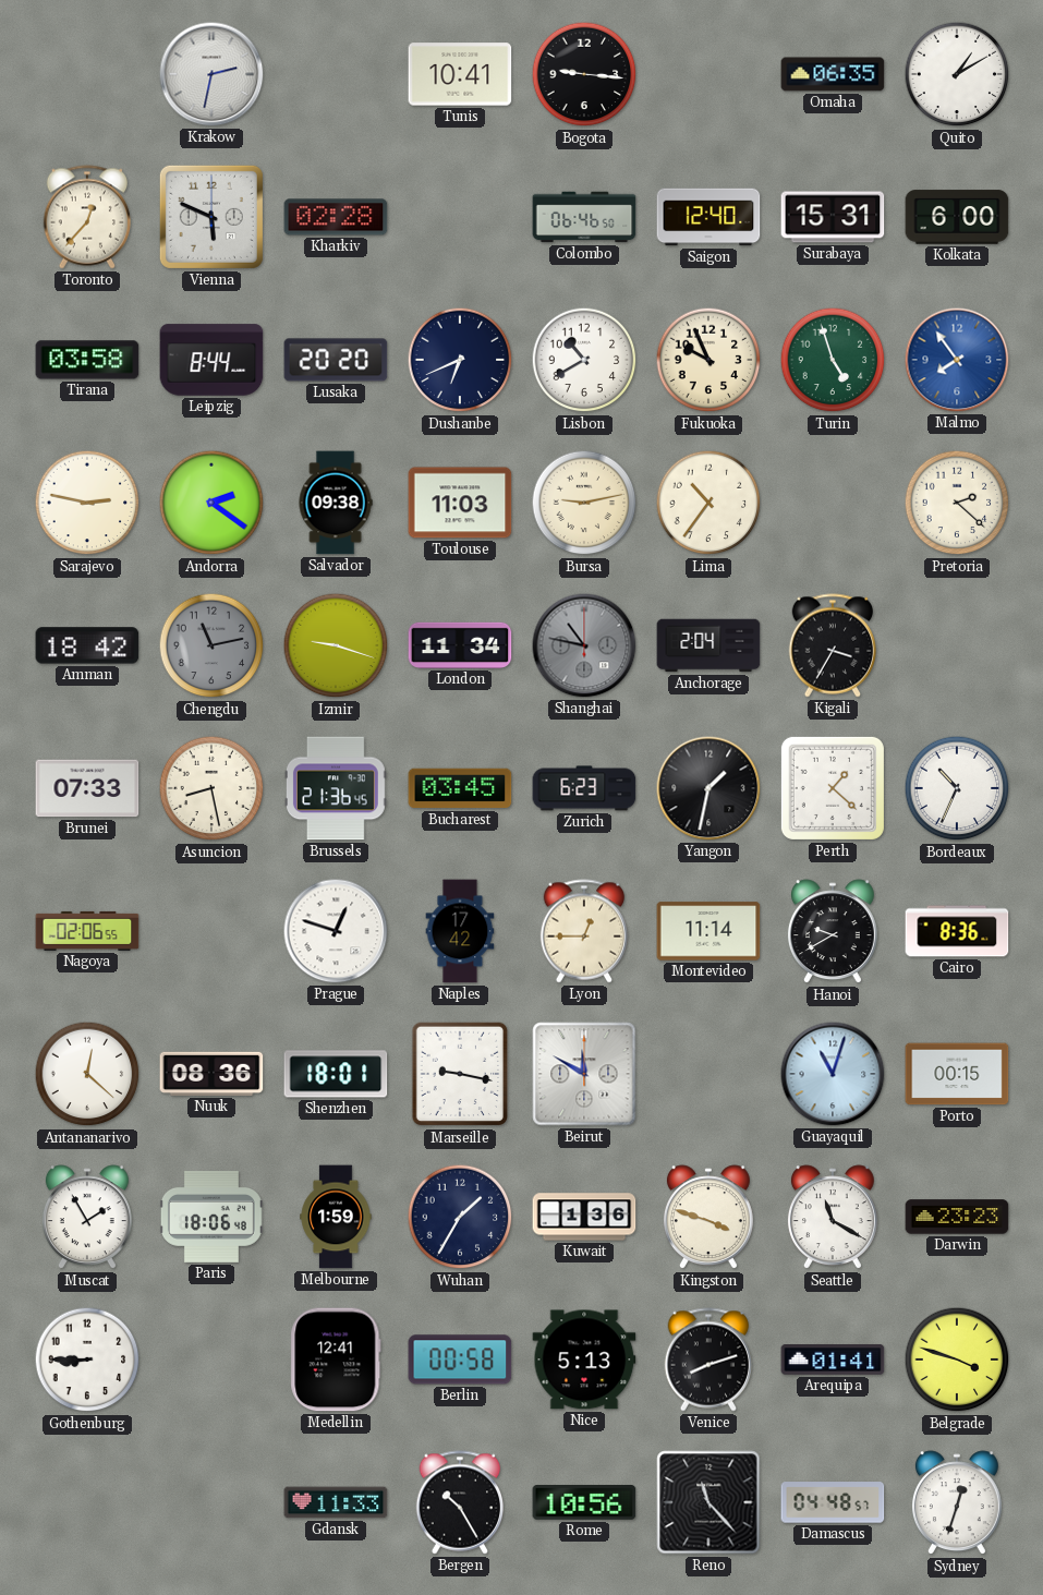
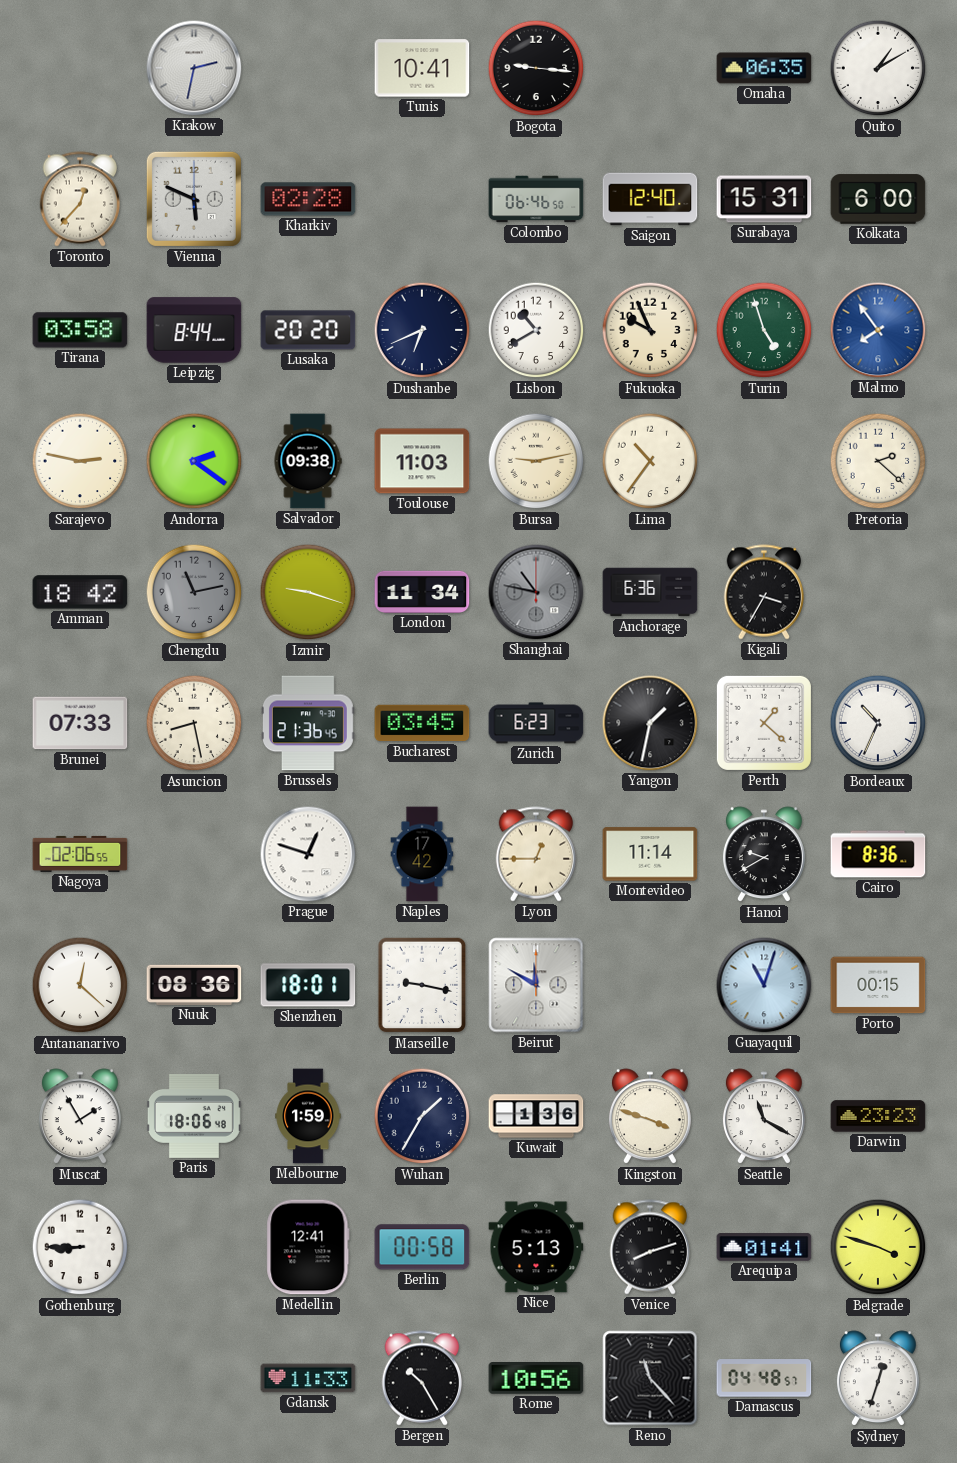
Anchorage: 2:04 -> 6:36
